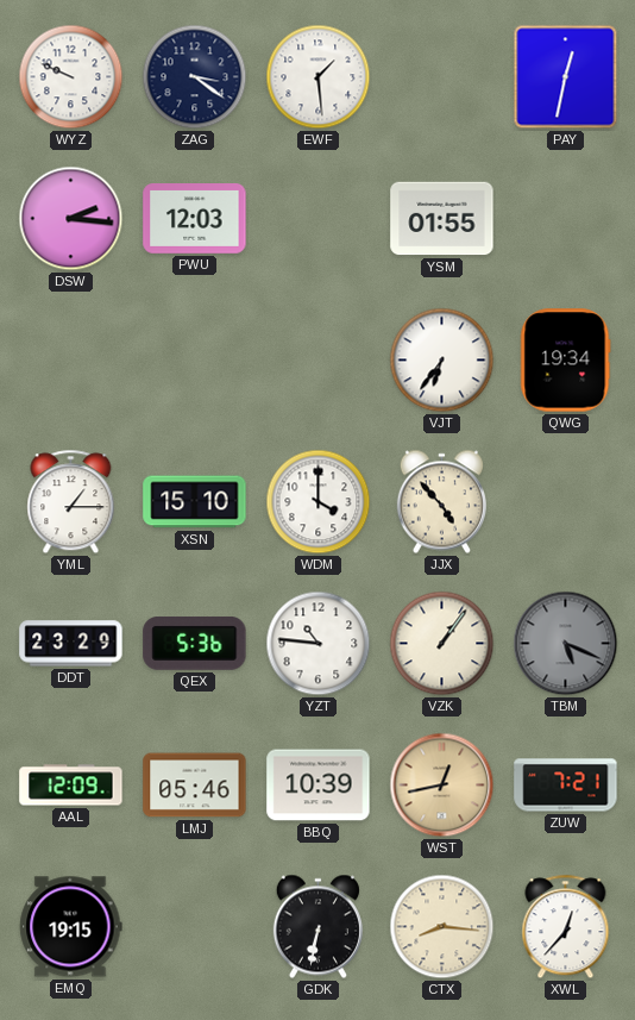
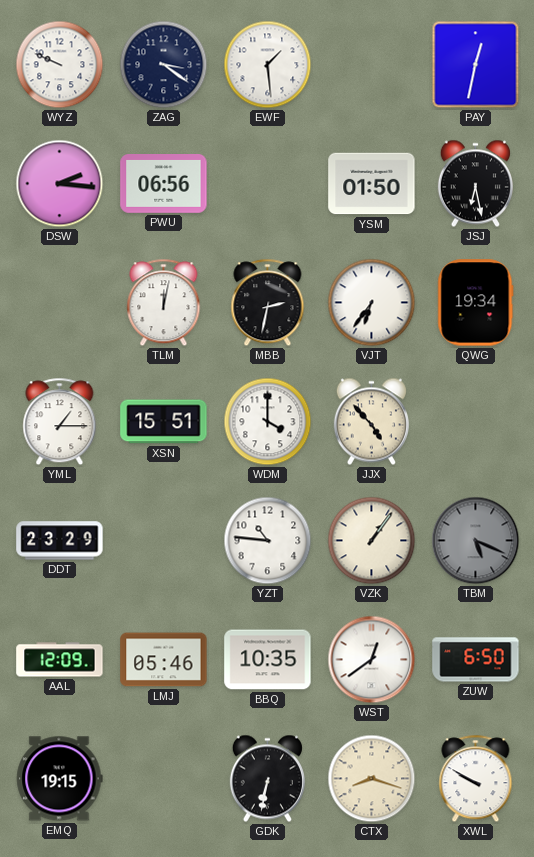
PWU: 12:03 -> 06:56
YSM: 01:55 -> 01:50
JSJ: none -> 6:28
TLM: none -> 12:02
MBB: none -> 2:32
XSN: 15:10 -> 15:51
QEX: 5:36 -> none
BBQ: 10:39 -> 10:35
WST: 12:43 -> 12:39
WST dial: champagne -> white
ZUW: 7:21 -> 6:50
CTX: 8:16 -> 8:18
XWL: 12:37 -> 9:50
